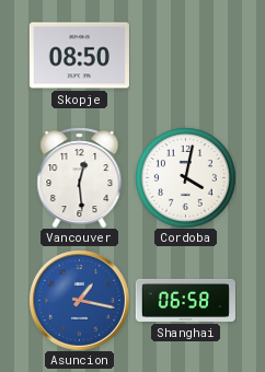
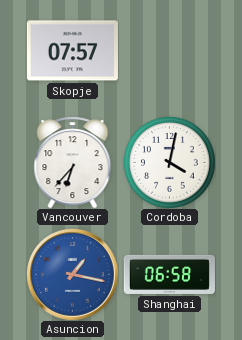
Skopje: 08:50 -> 07:57
Vancouver: 12:29 -> 6:37
